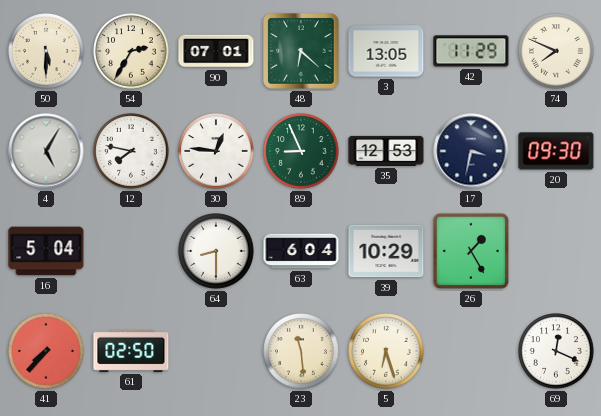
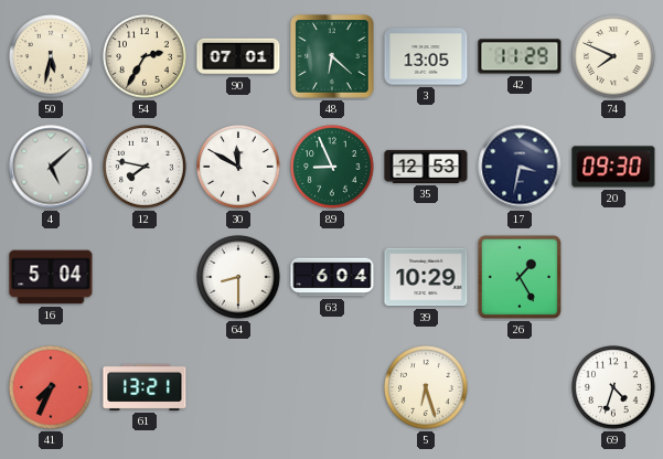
50: 5:30 -> 5:32
4: 5:05 -> 5:08
30: 12:46 -> 11:50
41: 7:37 -> 7:34
61: 02:50 -> 13:21
23: 11:29 -> none
69: 12:19 -> 4:33
